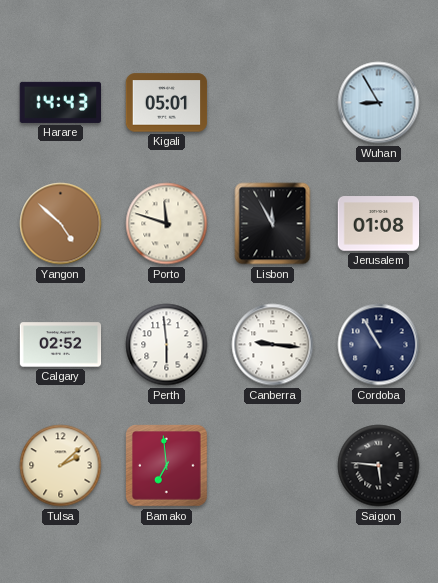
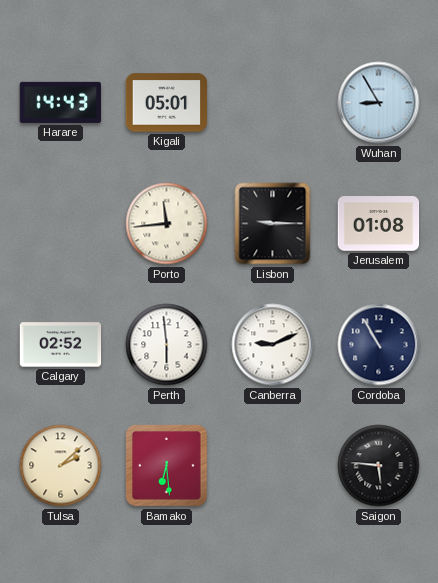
Yangon: 4:52 -> none
Porto: 11:48 -> 11:44
Lisbon: 11:55 -> 9:15
Canberra: 9:16 -> 9:11
Bamako: 6:59 -> 6:29
